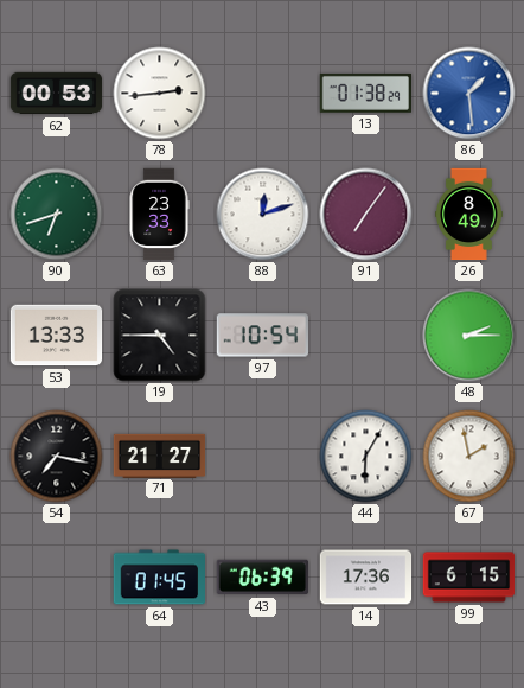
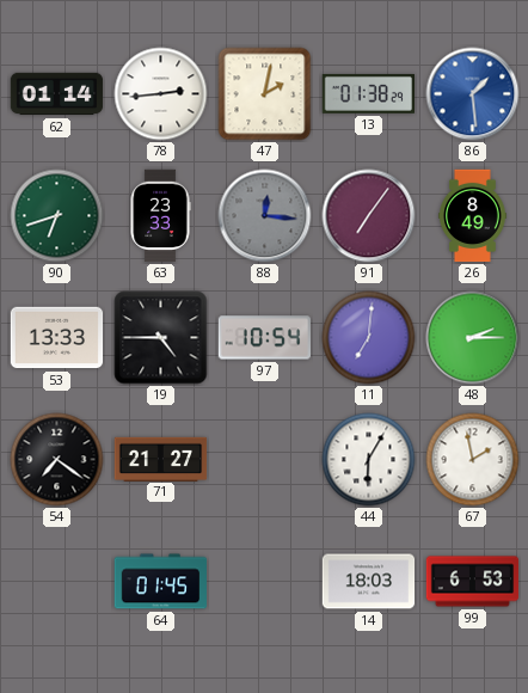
62: 00:53 -> 01:14
47: none -> 2:02
88: 12:12 -> 12:16
88 dial: white -> grey
11: none -> 7:01
54: 7:17 -> 7:21
43: 06:39 -> none
14: 17:36 -> 18:03
99: 6:15 -> 6:53
